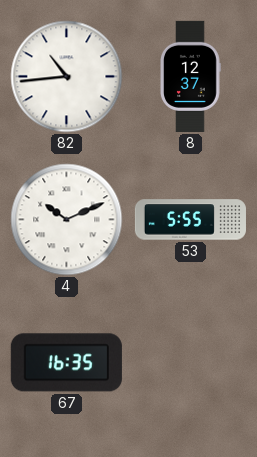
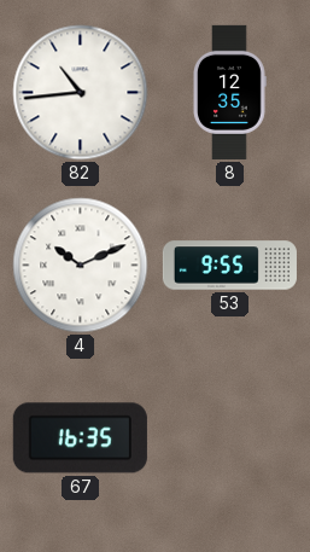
8: 12:37 -> 12:35
53: 5:55 -> 9:55
